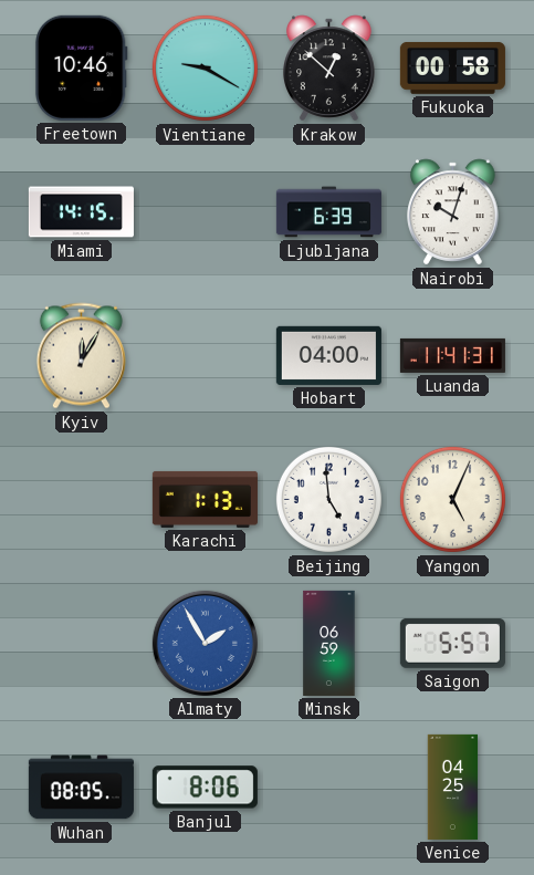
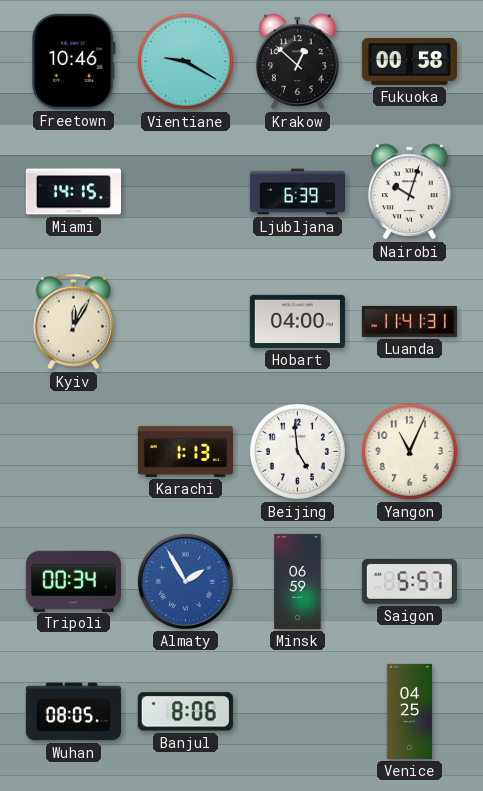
Yangon: 5:04 -> 11:04
Tripoli: none -> 00:34
